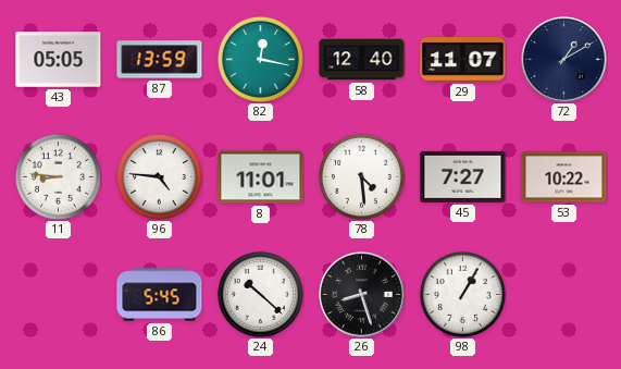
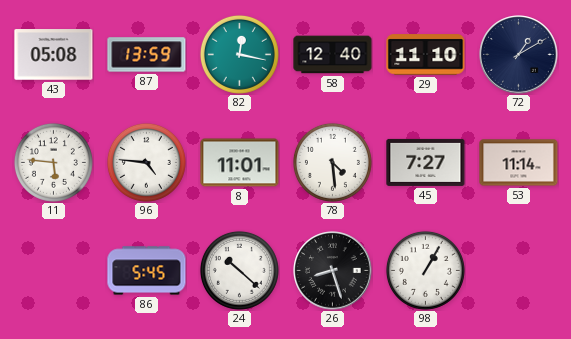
43: 05:05 -> 05:08
29: 11:07 -> 11:10
11: 8:46 -> 5:46
53: 10:22 -> 11:14
